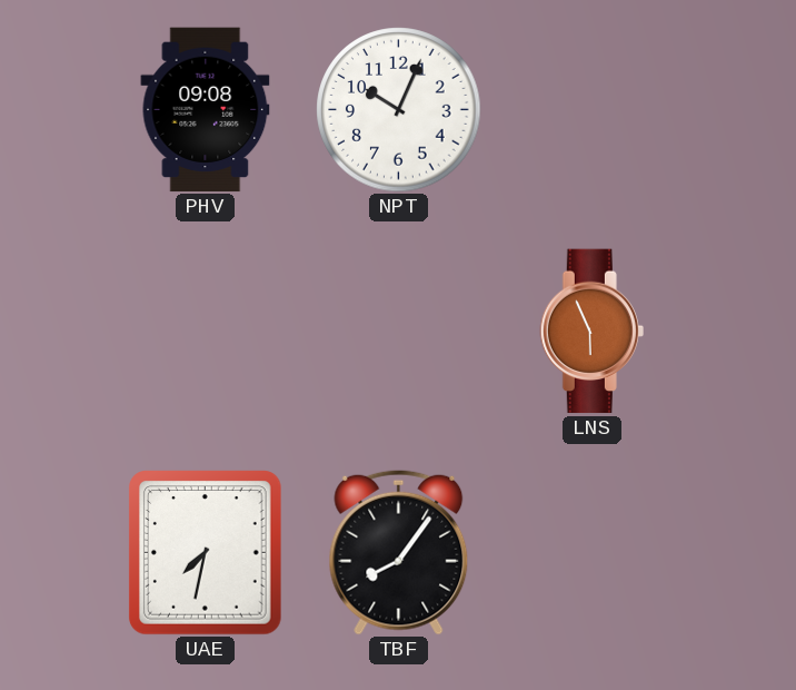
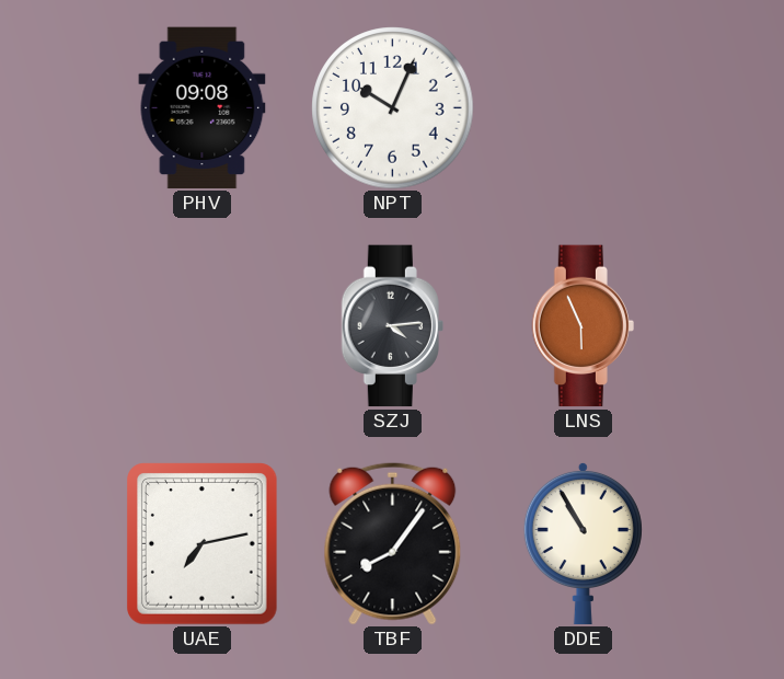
SZJ: none -> 4:14
UAE: 7:32 -> 7:13
DDE: none -> 10:55
